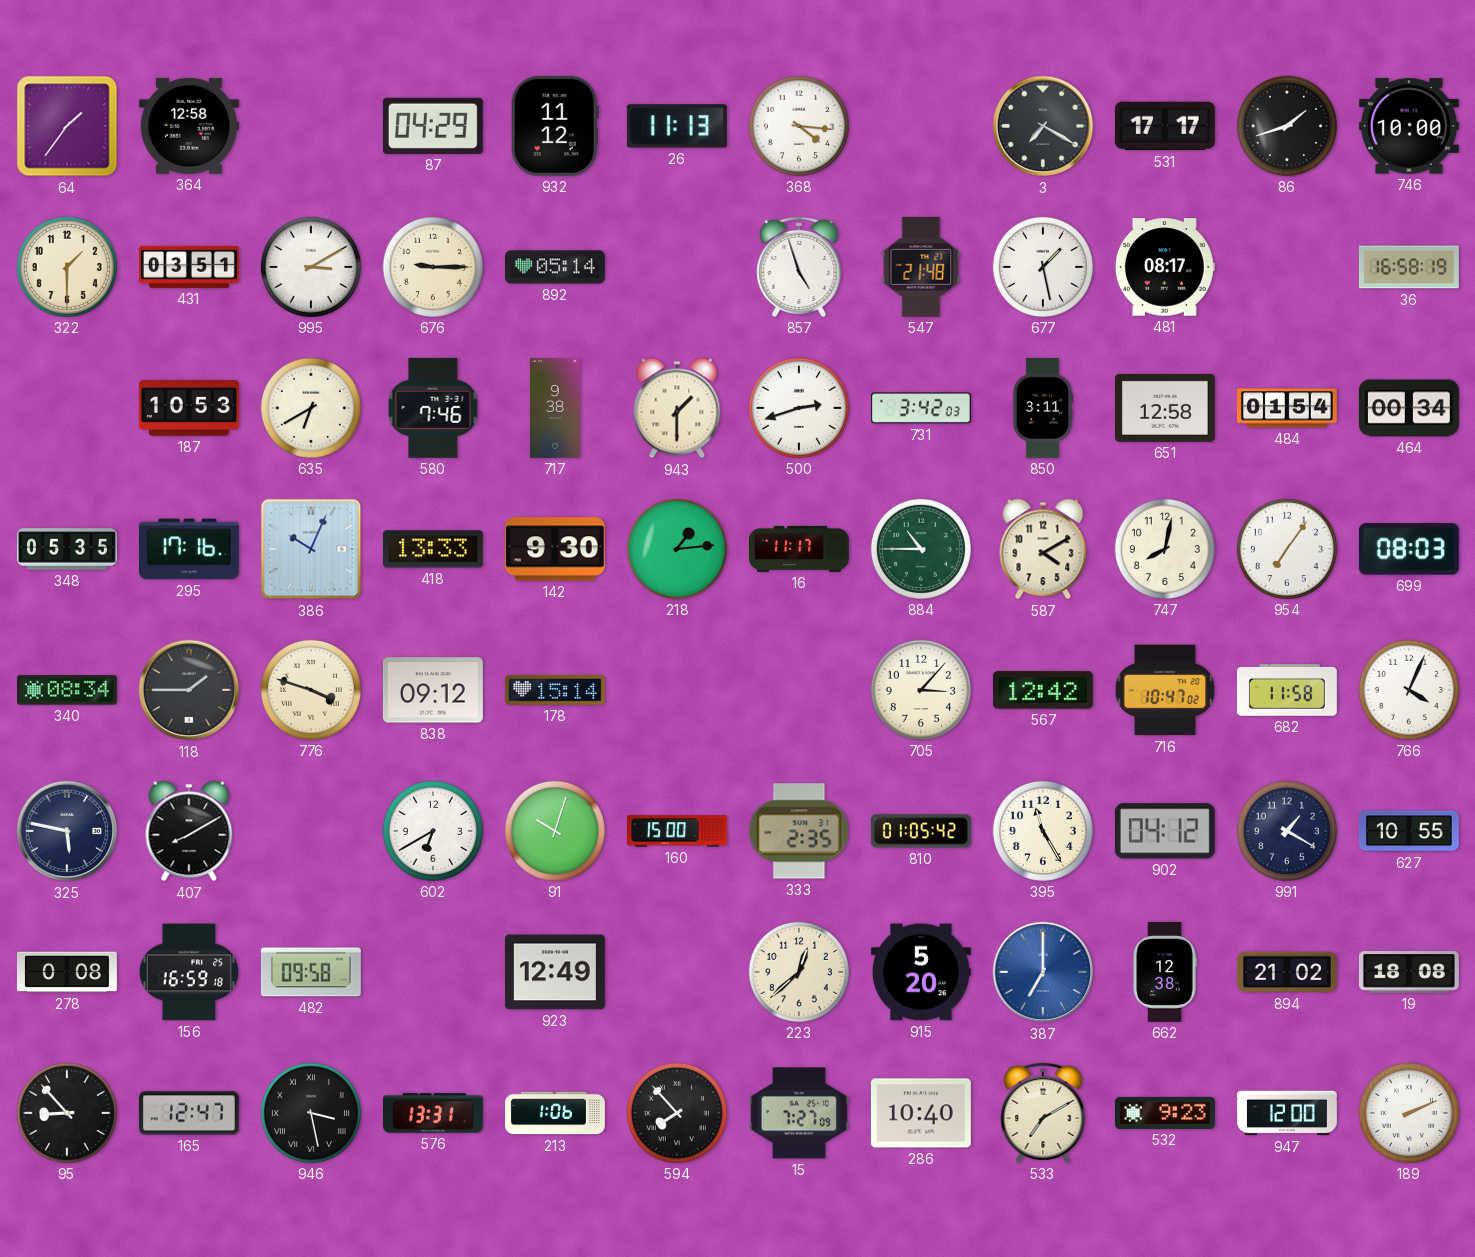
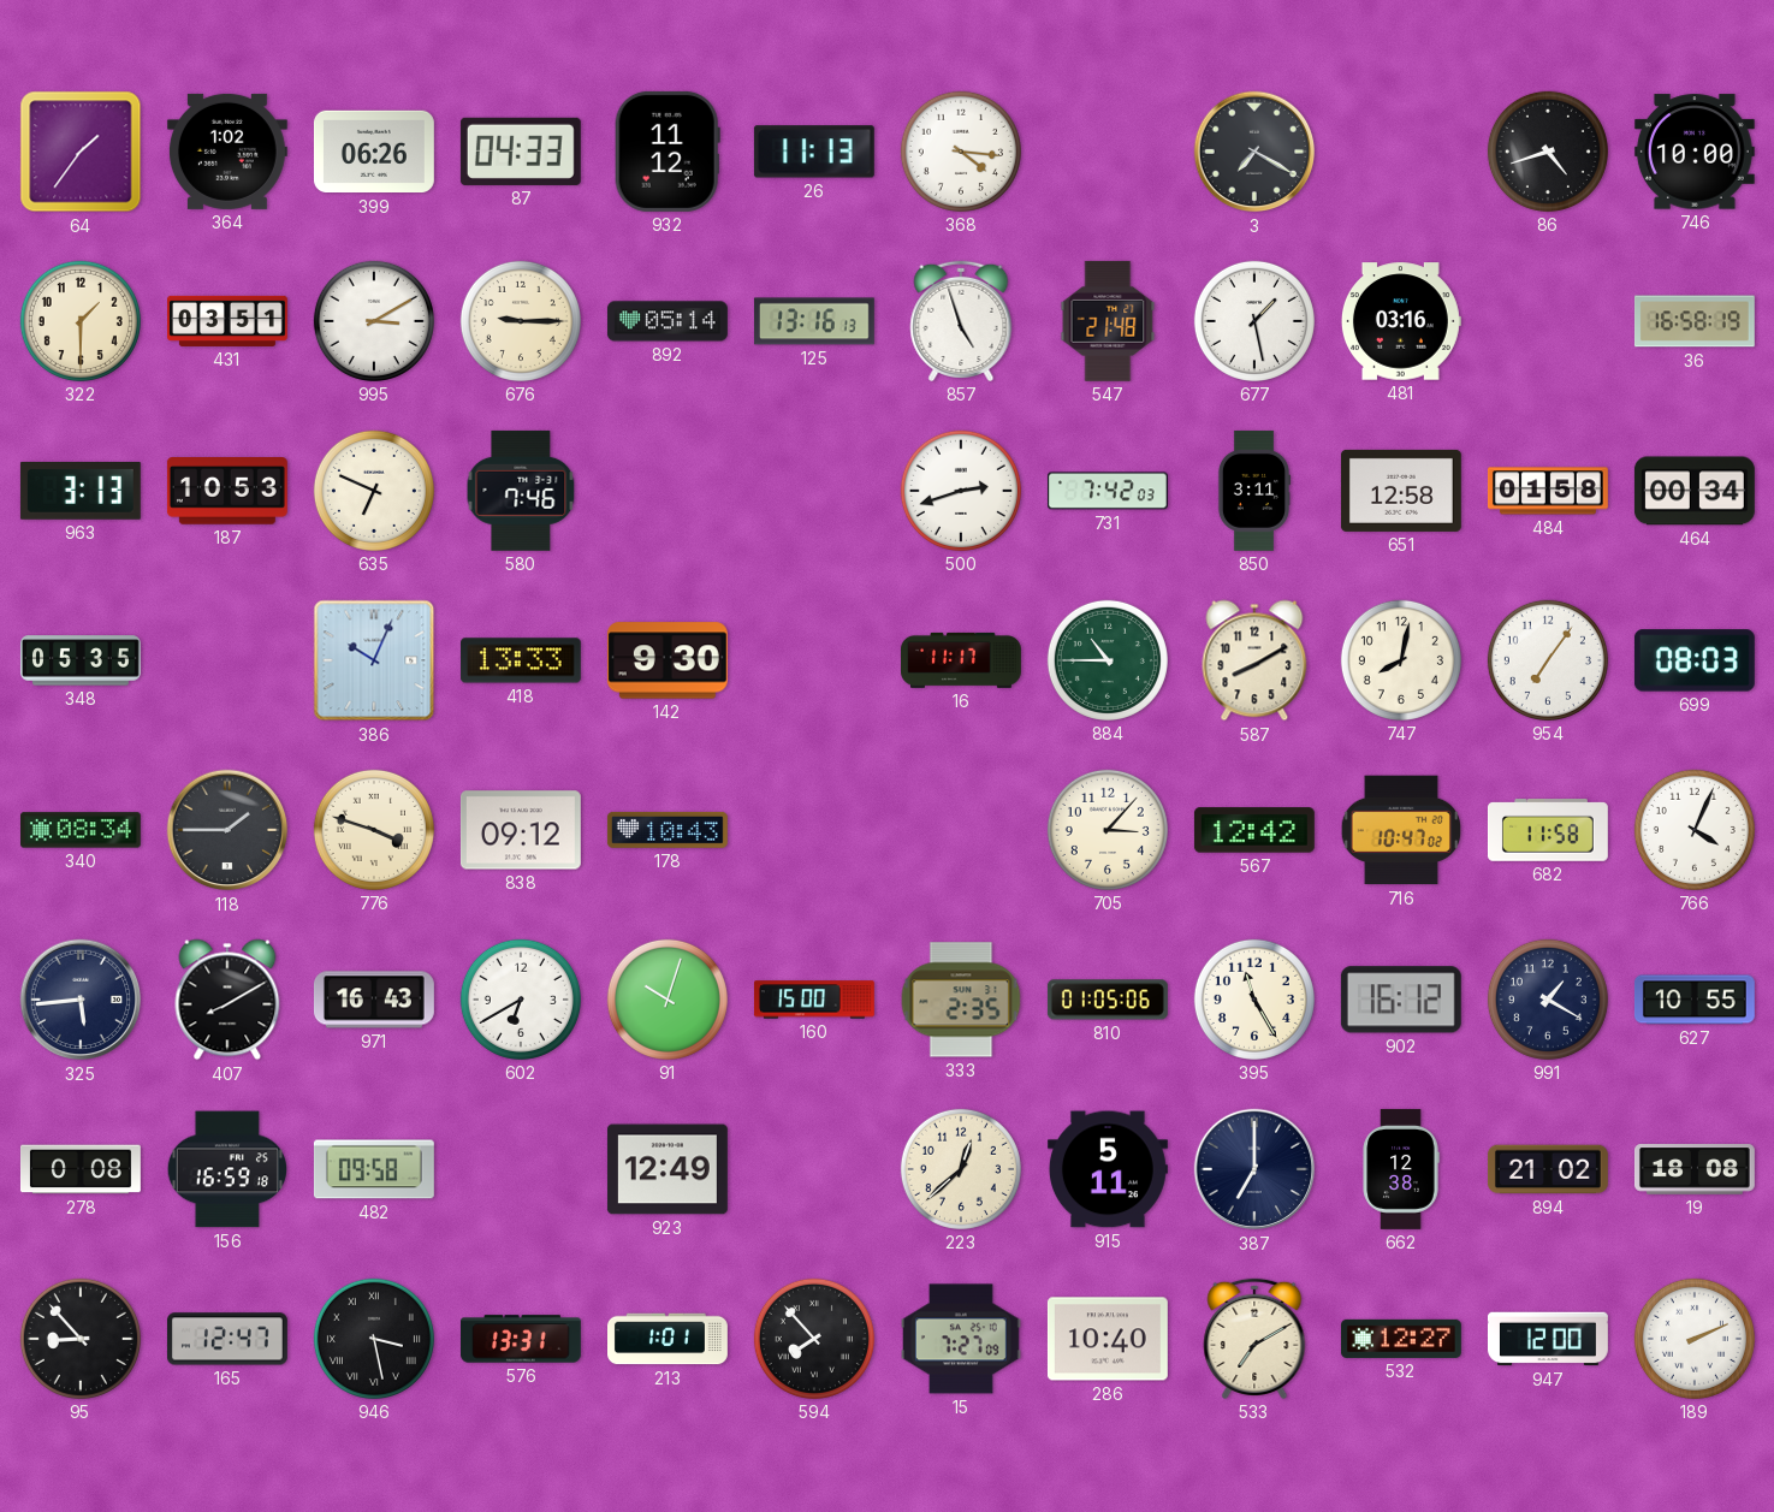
364: 12:58 -> 1:02
399: none -> 06:26
87: 04:29 -> 04:33
531: 17:17 -> none
86: 1:42 -> 4:42
125: none -> 13:16
481: 08:17 -> 03:16
963: none -> 3:13
635: 6:40 -> 6:49
717: 9:38 -> none
943: 1:30 -> none
731: 3:42 -> 7:42
484: 01:54 -> 01:58
295: 17:16 -> none
218: 1:14 -> none
587: 4:10 -> 8:10
178: 15:14 -> 10:43
325: 5:47 -> 5:44
971: none -> 16:43
810: 01:05:42 -> 01:05:06
902: 04:12 -> 16:12
915: 5:20 -> 5:11
387 dial: blue -> navy
213: 1:06 -> 1:01
532: 9:23 -> 12:27
